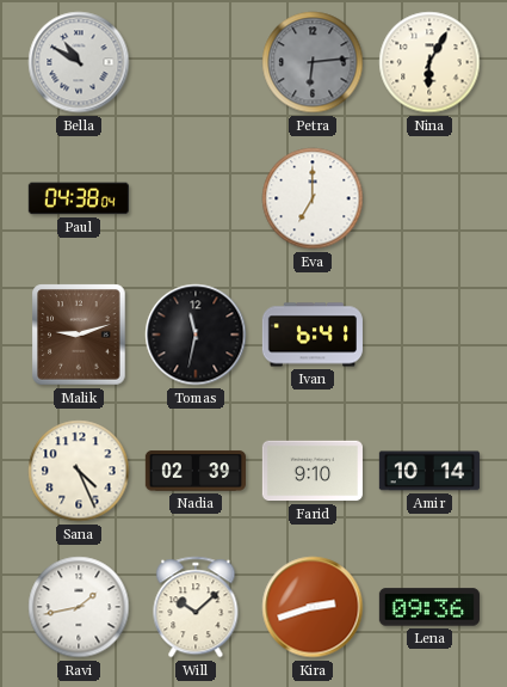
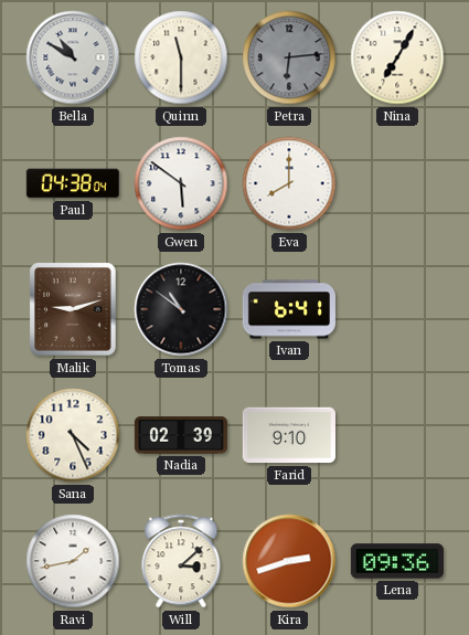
Quinn: none -> 11:30
Nina: 6:05 -> 7:05
Gwen: none -> 5:51
Eva: 7:00 -> 8:00
Tomas: 11:32 -> 10:51
Amir: 10:14 -> none
Will: 10:08 -> 3:08
